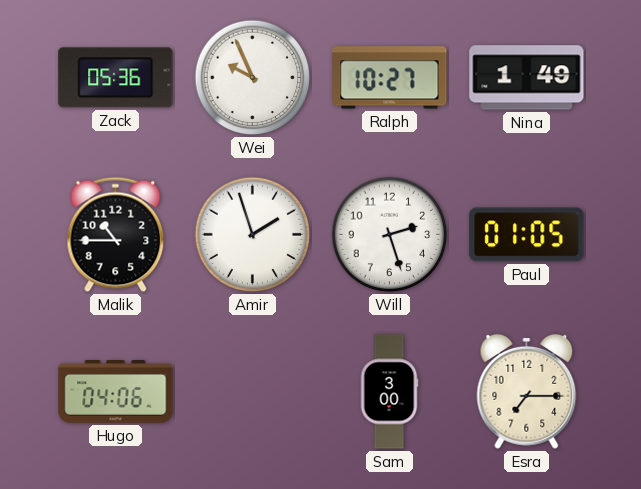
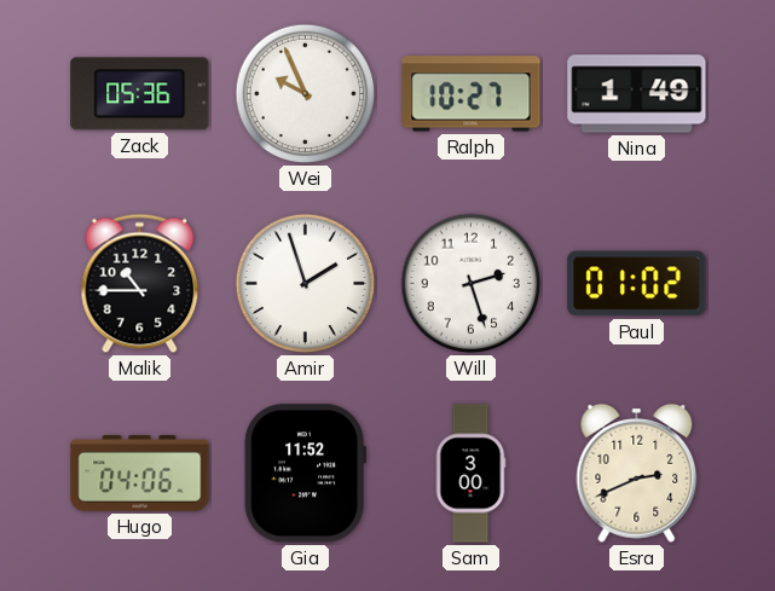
Paul: 01:05 -> 01:02
Gia: none -> 11:52
Esra: 7:15 -> 2:41
